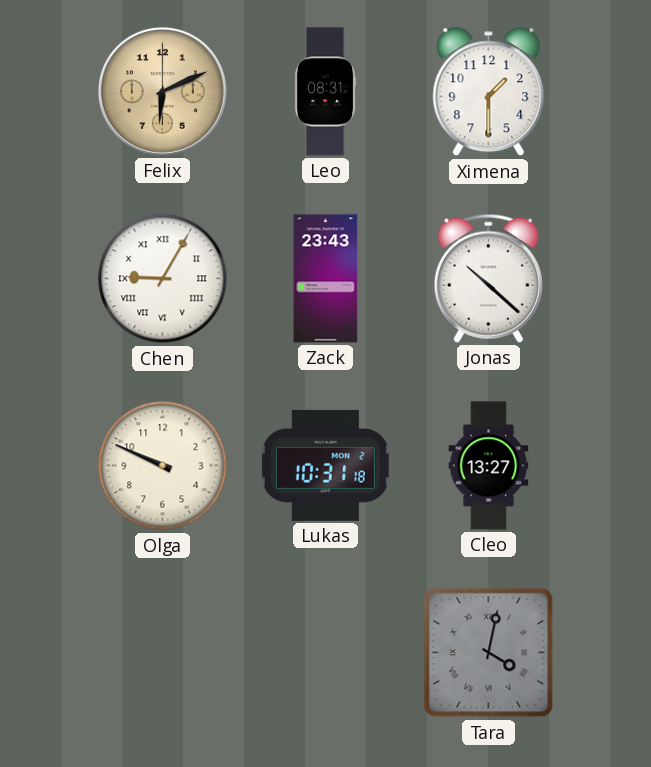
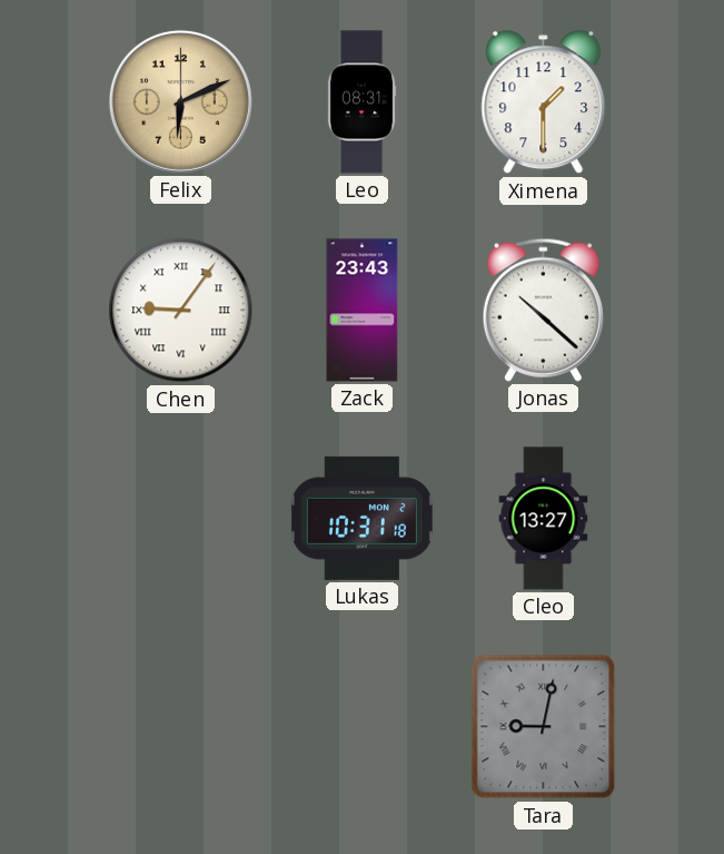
Chen: 9:05 -> 9:06
Olga: 9:49 -> none
Tara: 4:02 -> 9:02
